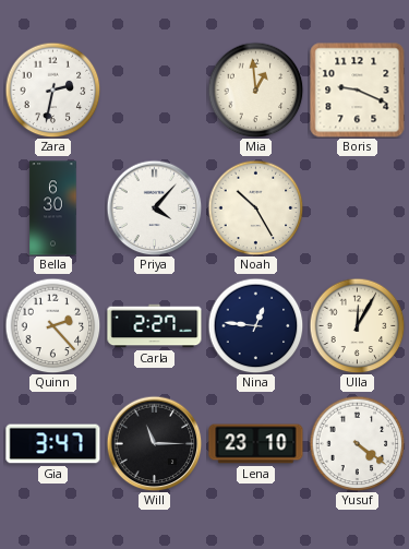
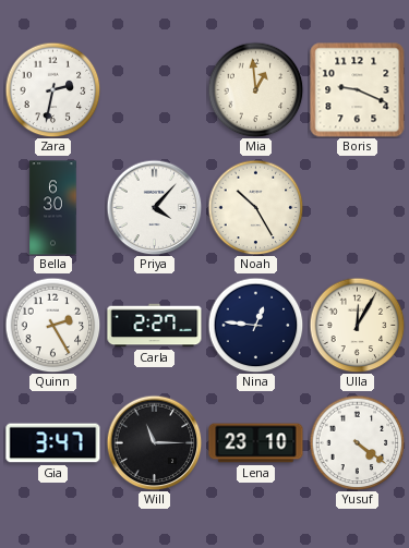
Quinn: 2:23 -> 2:25
